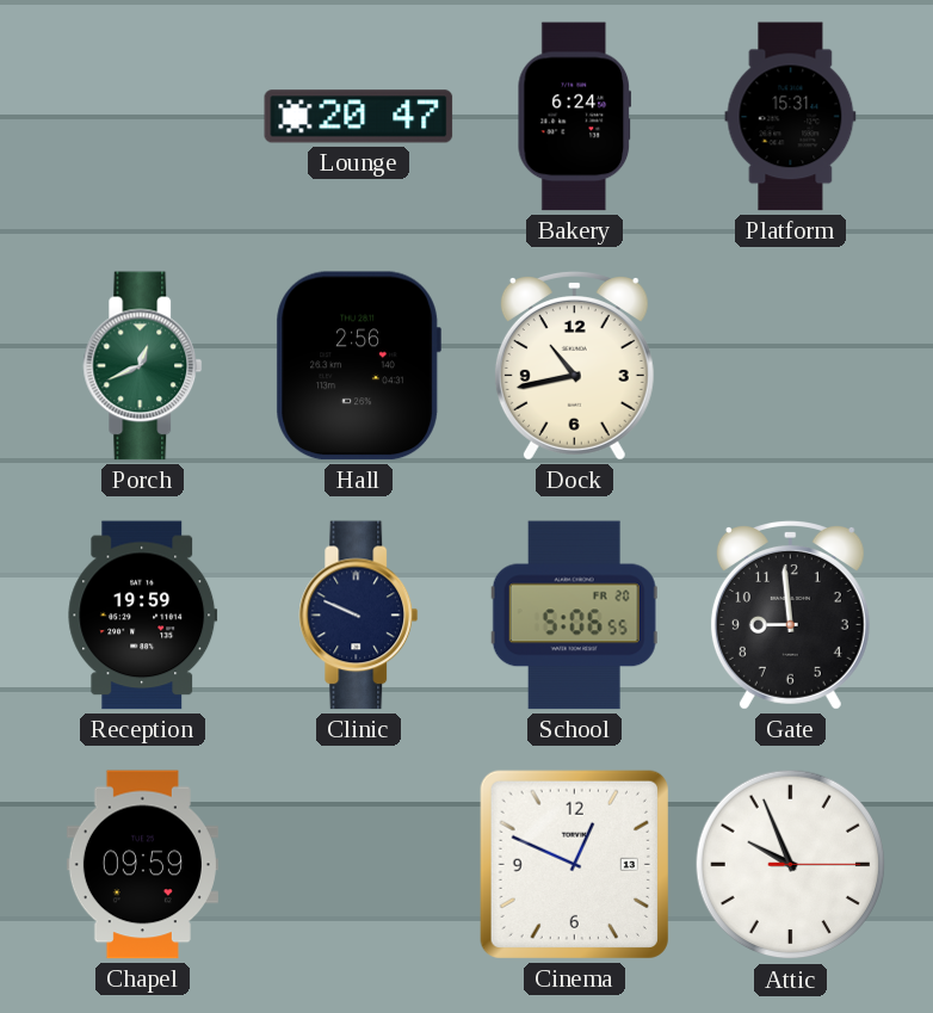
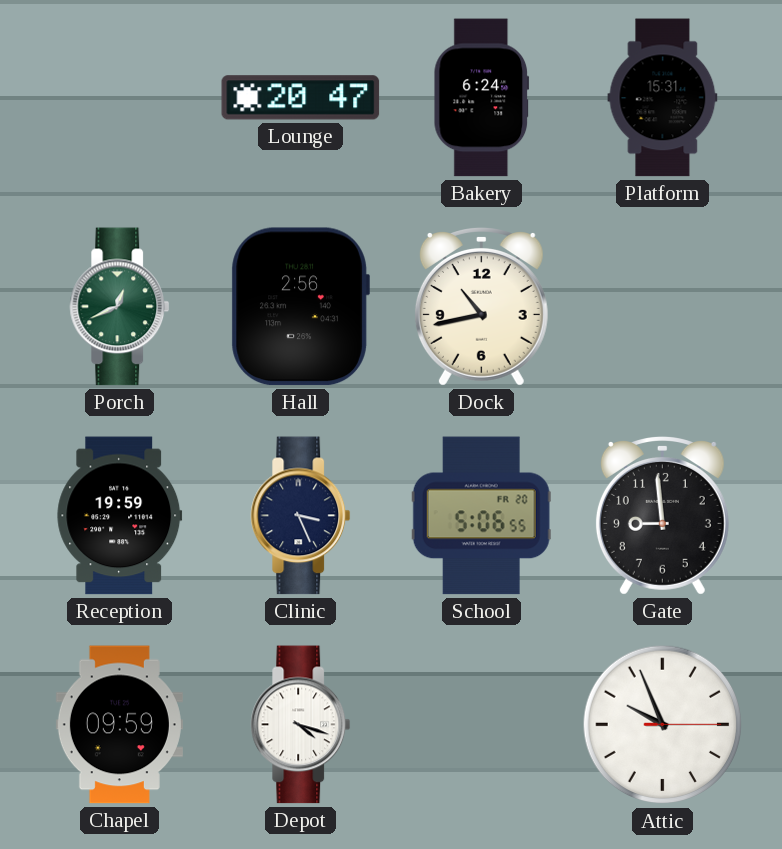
Clinic: 9:49 -> 3:26
Depot: none -> 4:18
Cinema: 12:49 -> none
